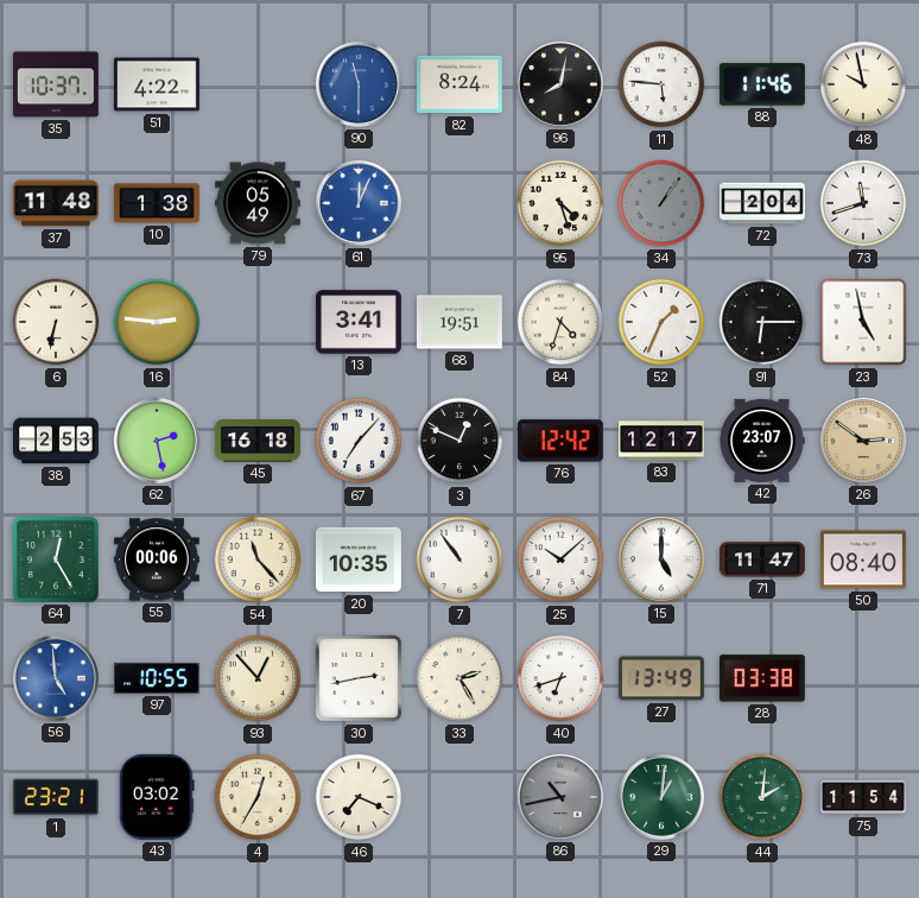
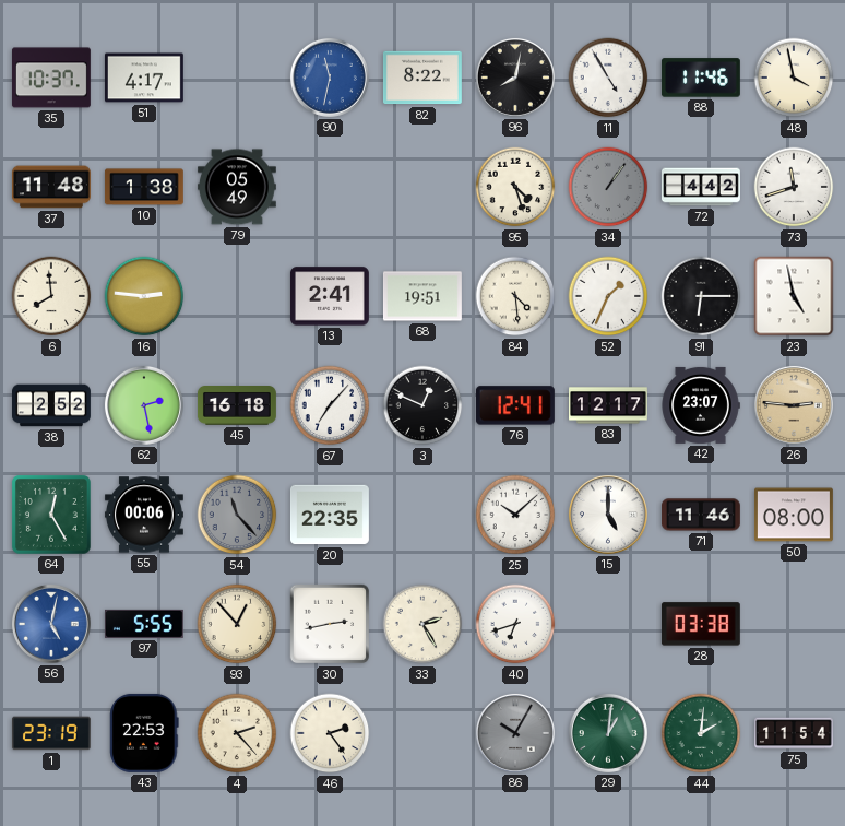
51: 4:22 -> 4:17
90: 11:30 -> 11:32
82: 8:24 -> 8:22
11: 5:46 -> 4:55
48: 9:58 -> 3:58
61: 12:04 -> none
72: 2:04 -> 4:42
6: 6:32 -> 7:59
13: 3:41 -> 2:41
84: 4:33 -> 4:29
38: 2:53 -> 2:52
76: 12:42 -> 12:41
26: 2:51 -> 2:46
54 dial: cream -> grey
20: 10:35 -> 22:35
7: 10:54 -> none
71: 11:47 -> 11:46
50: 08:40 -> 08:00
56: 4:59 -> 5:02
97: 10:55 -> 5:55
27: 13:49 -> none
1: 23:21 -> 23:19
43: 03:02 -> 22:53
4: 12:35 -> 2:23
46: 7:19 -> 2:24
86: 10:43 -> 10:05
